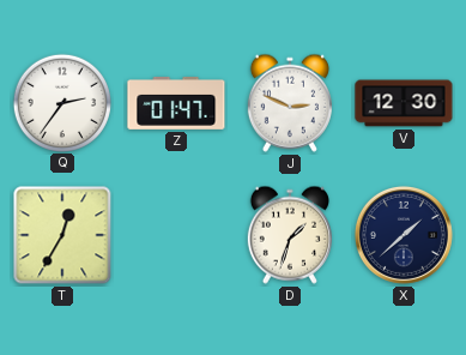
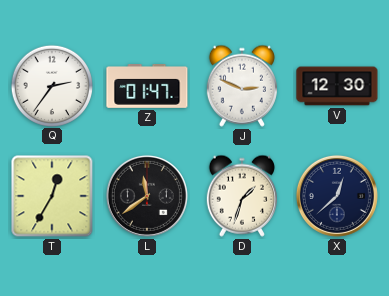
L: none -> 11:39
X: 1:38 -> 12:38
